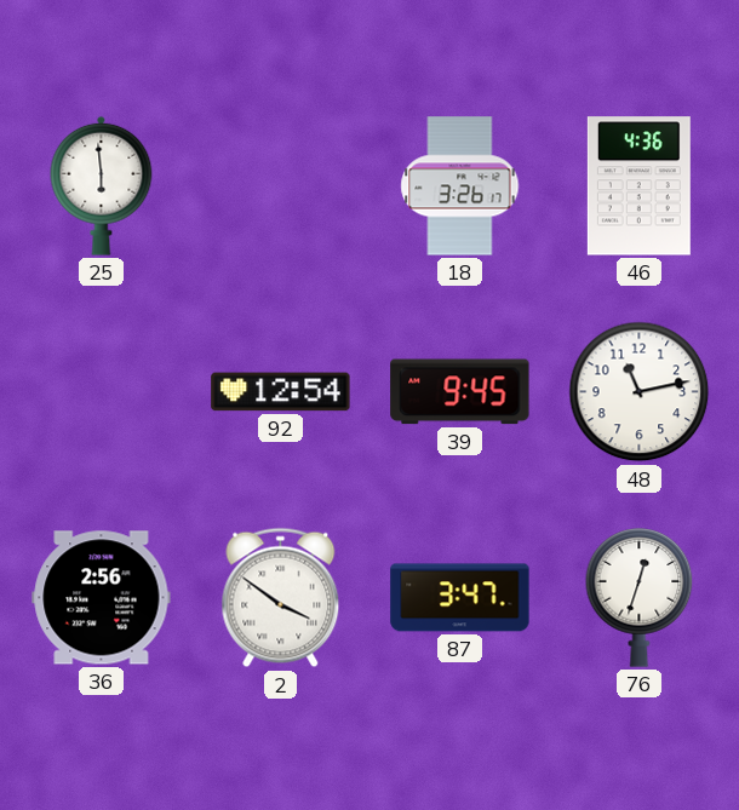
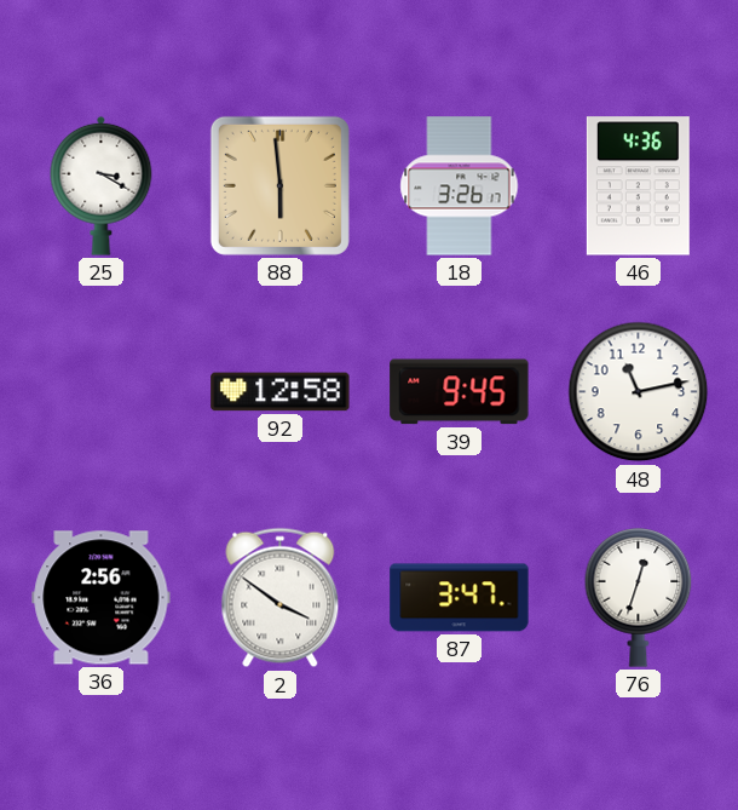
25: 5:59 -> 3:20
88: none -> 5:59
92: 12:54 -> 12:58
